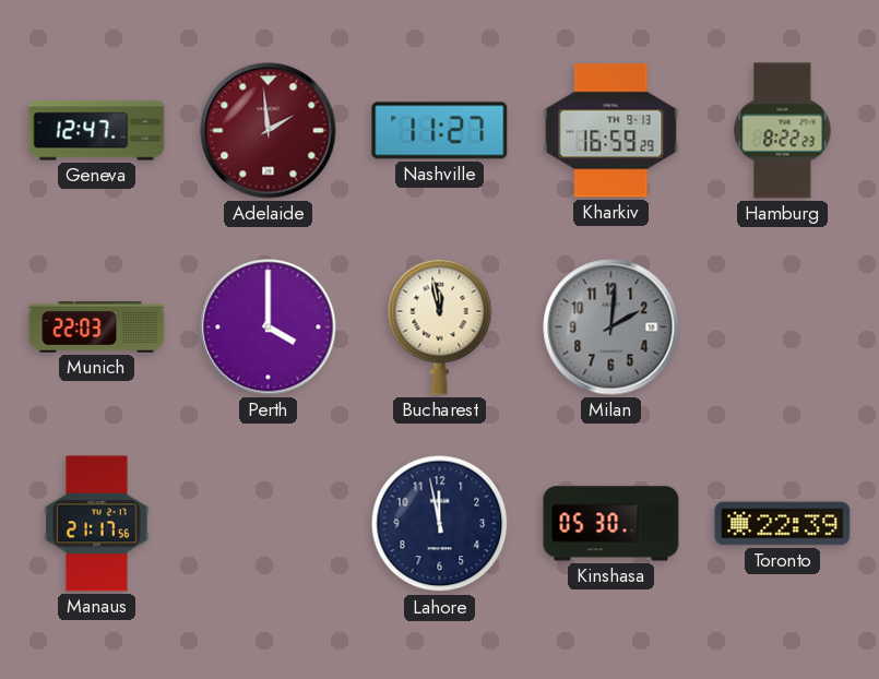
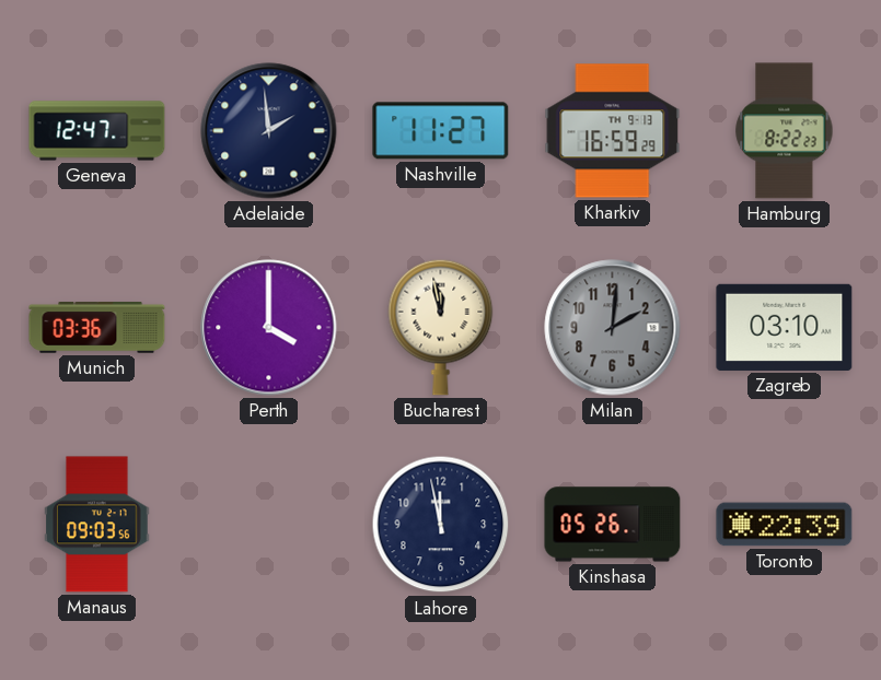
Adelaide dial: burgundy -> navy
Munich: 22:03 -> 03:36
Zagreb: none -> 03:10
Manaus: 21:17 -> 09:03
Kinshasa: 05:30 -> 05:26
